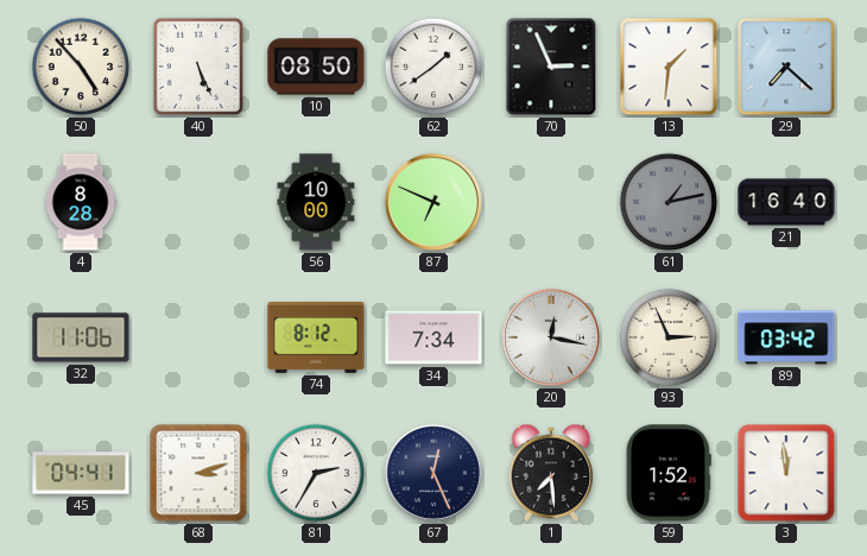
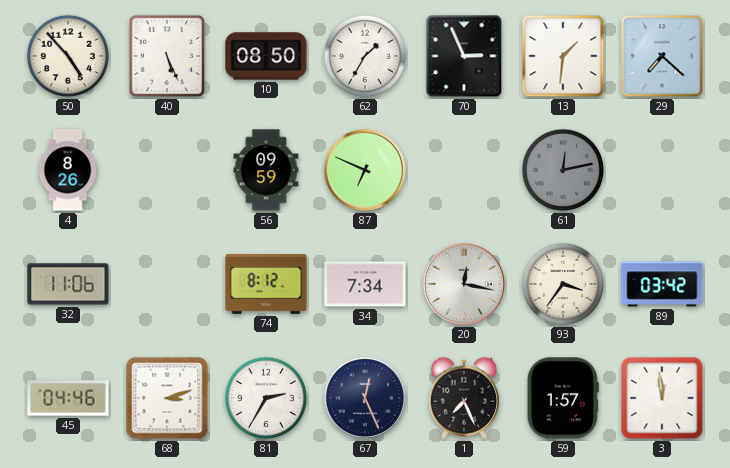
62: 1:39 -> 1:35
4: 8:28 -> 8:26
56: 10:00 -> 09:59
61: 1:13 -> 12:13
21: 16:40 -> none
93: 2:56 -> 3:36
45: 04:41 -> 04:46
1: 7:29 -> 7:26
59: 1:52 -> 1:57
